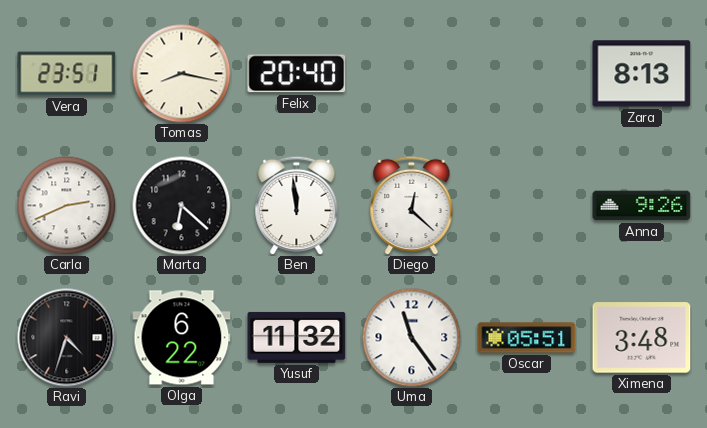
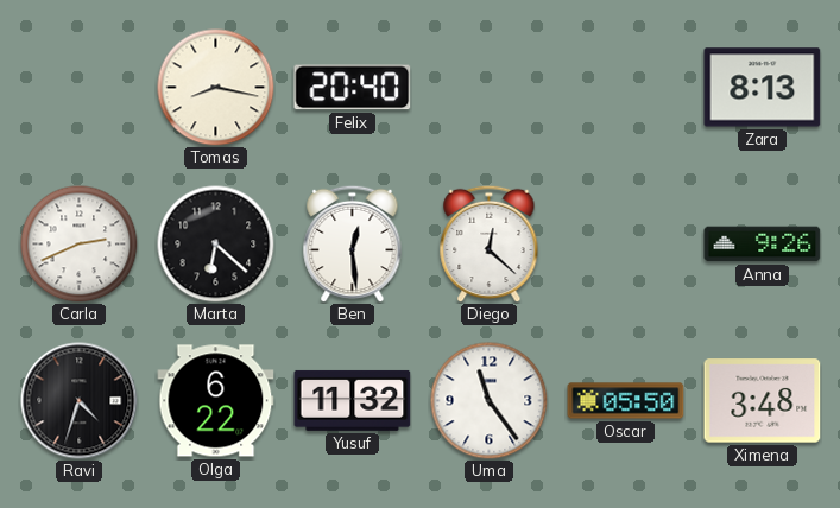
Vera: 23:51 -> none
Ben: 11:59 -> 12:29
Oscar: 05:51 -> 05:50
